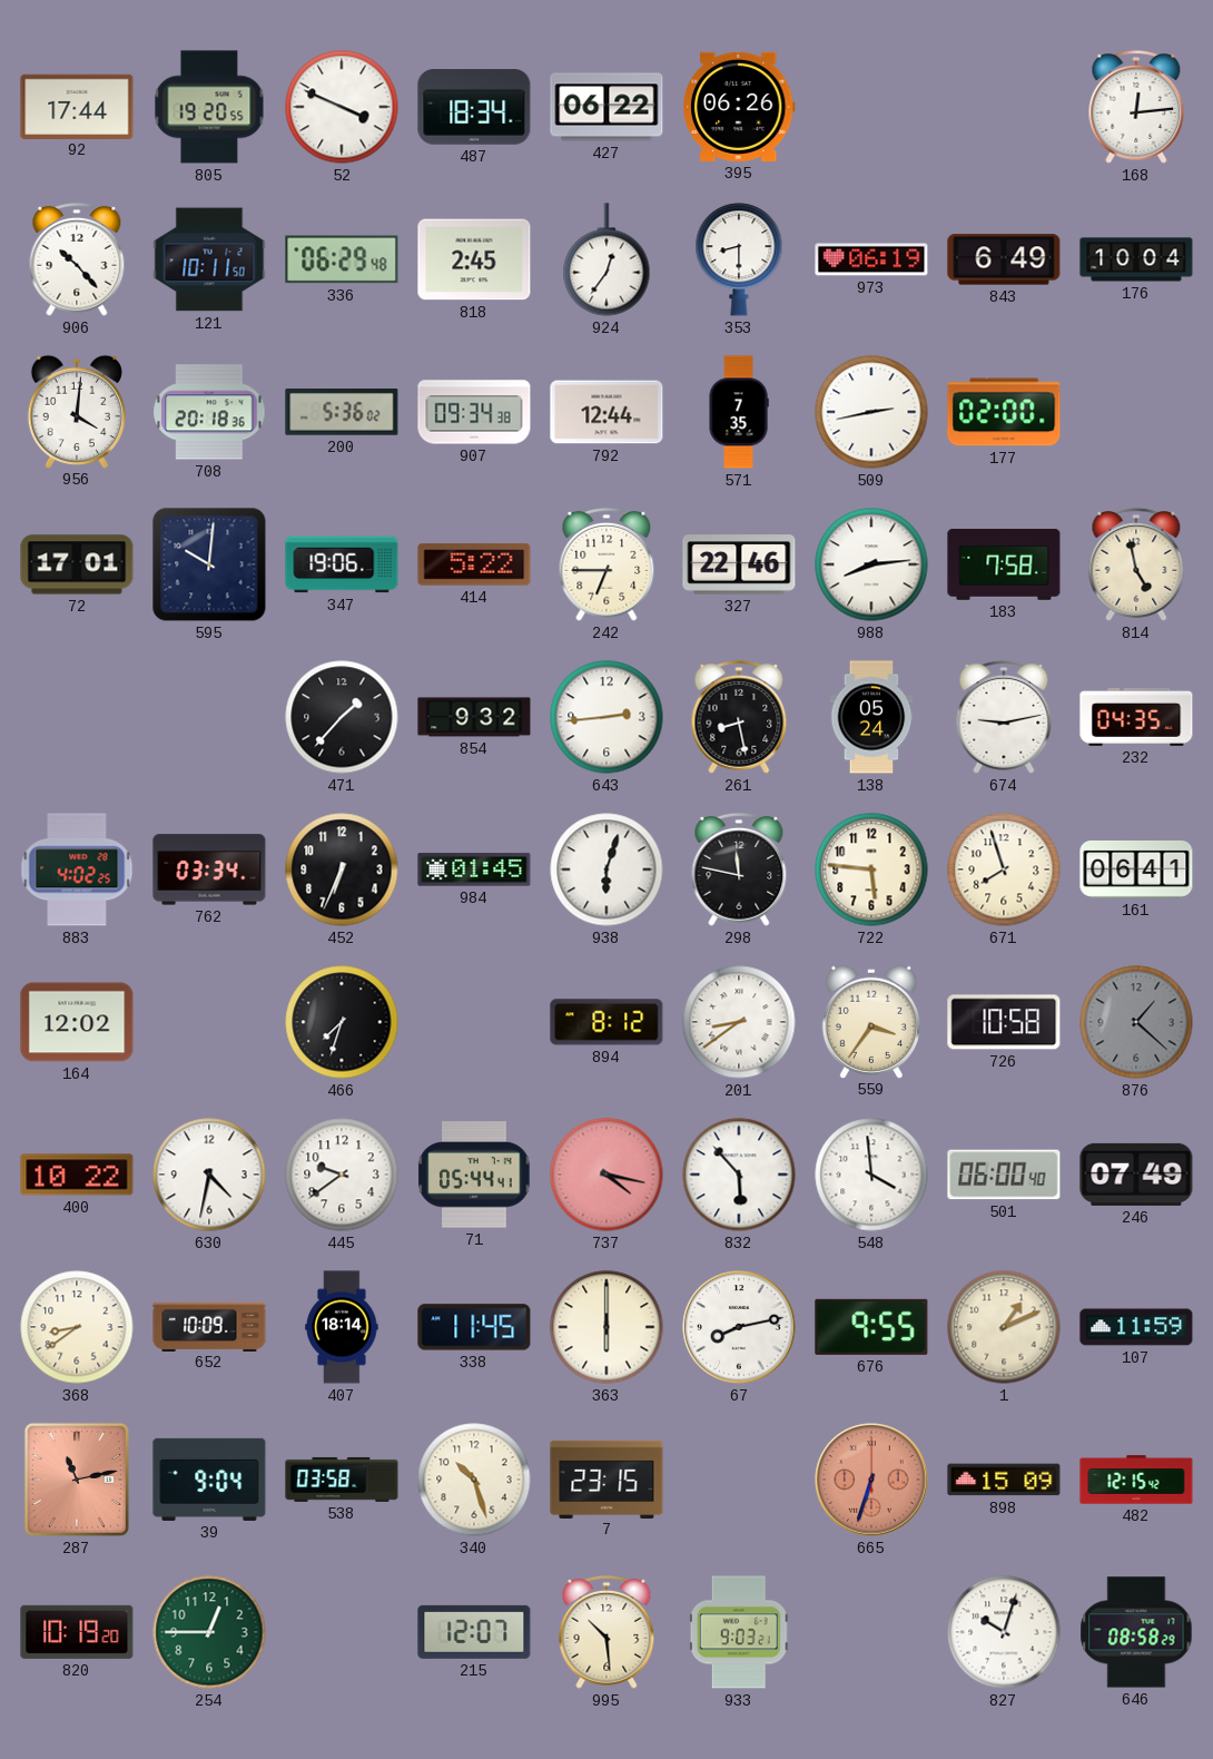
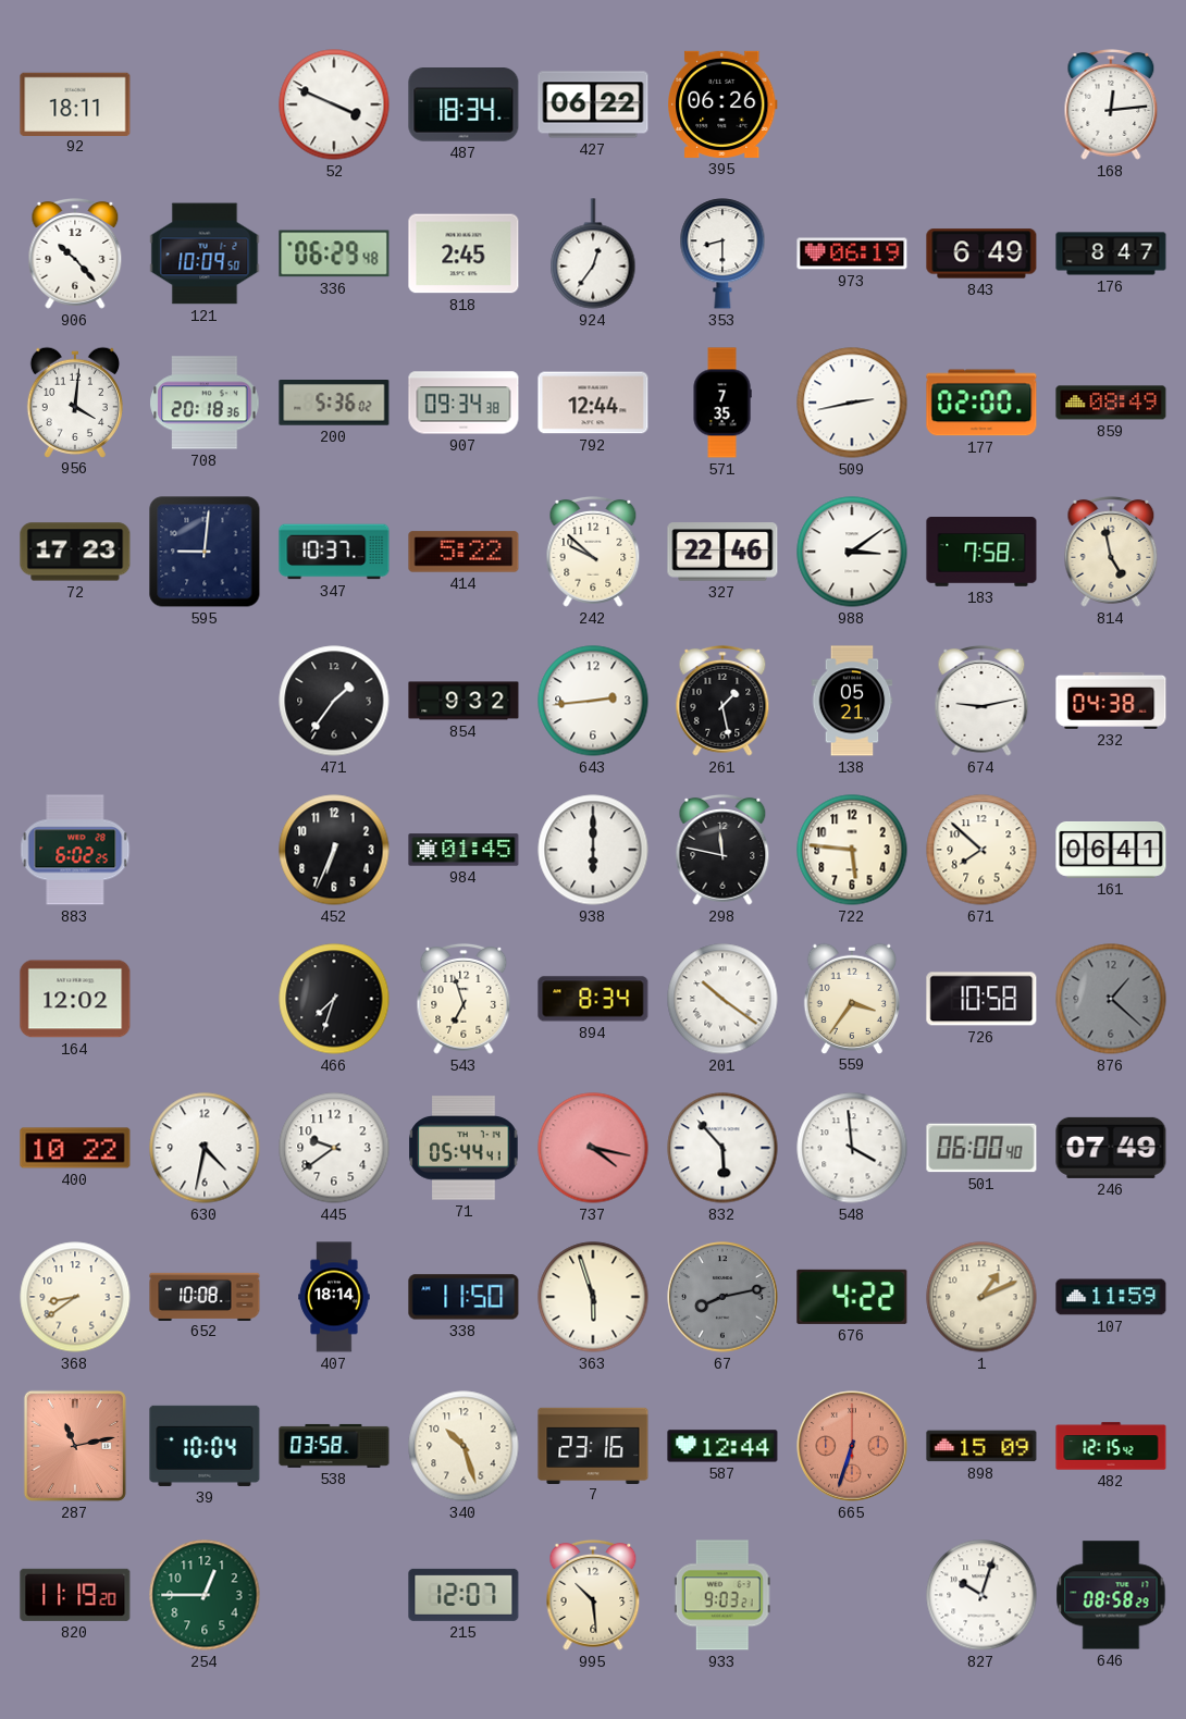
92: 17:44 -> 18:11
805: 19:20 -> none
121: 10:11 -> 10:09
176: 10:04 -> 8:47
859: none -> 08:49
72: 17:01 -> 17:23
595: 10:01 -> 9:01
347: 19:06 -> 10:37
242: 6:45 -> 9:52
988: 8:14 -> 3:09
471: 1:37 -> 1:36
261: 8:28 -> 1:28
138: 05:24 -> 05:21
232: 04:35 -> 04:38
883: 4:02 -> 6:02
762: 03:34 -> none
938: 6:03 -> 6:00
671: 7:57 -> 7:52
543: none -> 6:57
894: 8:12 -> 8:34
201: 8:39 -> 10:21
652: 10:09 -> 10:08
338: 11:45 -> 11:50
363: 6:00 -> 5:57
67 dial: white -> grey
676: 9:55 -> 4:22
39: 9:04 -> 10:04
7: 23:15 -> 23:16
587: none -> 12:44
820: 10:19 -> 11:19
